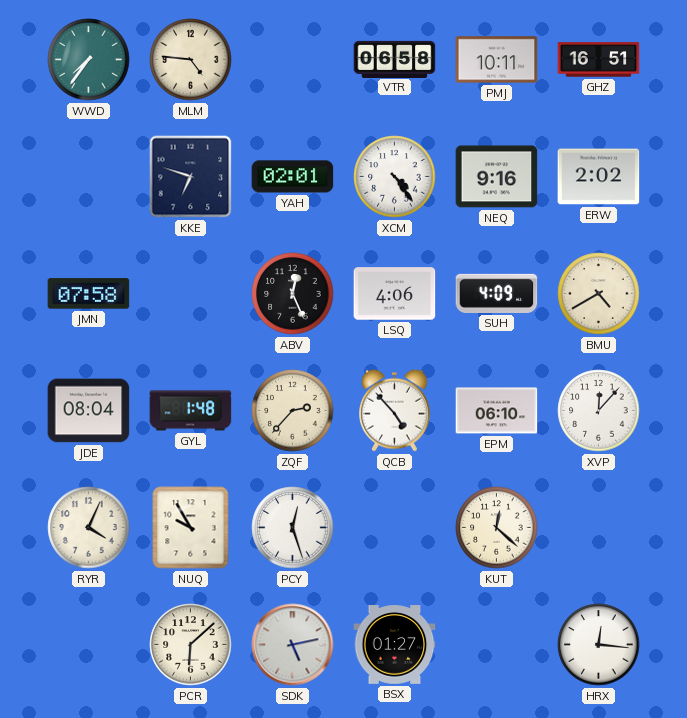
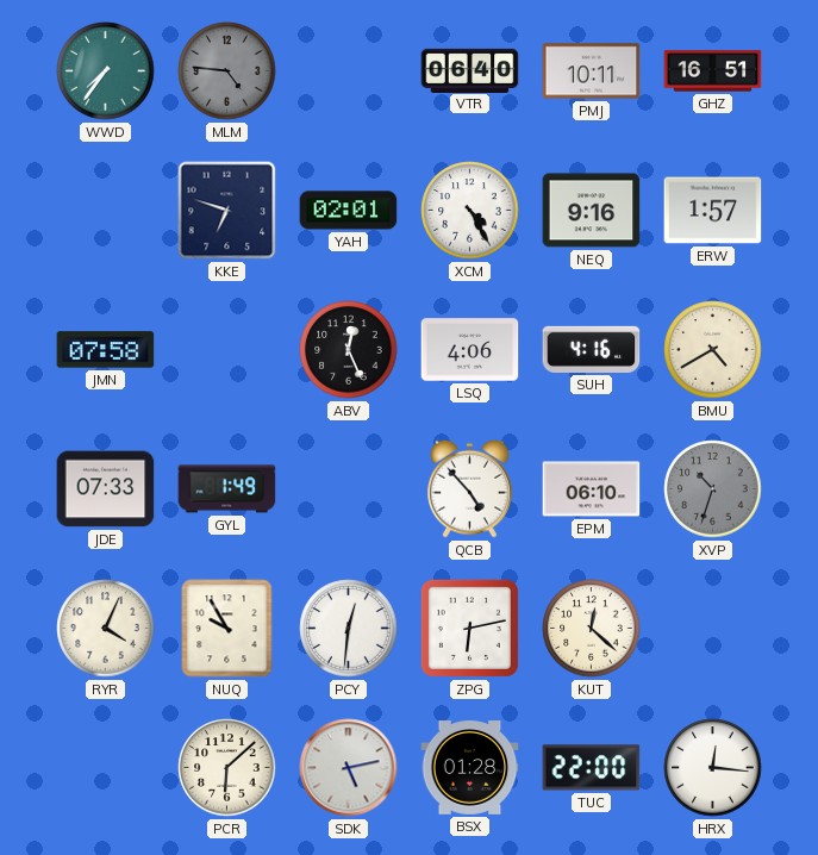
MLM dial: cream -> grey
VTR: 06:58 -> 06:40
XCM: 4:24 -> 4:25
ERW: 2:02 -> 1:57
SUH: 4:09 -> 4:16
JDE: 08:04 -> 07:33
GYL: 1:48 -> 1:49
ZQF: 2:37 -> none
XVP: 12:07 -> 10:33
XVP dial: white -> grey
PCY: 12:27 -> 12:31
ZPG: none -> 6:13
BSX: 01:27 -> 01:28
TUC: none -> 22:00
